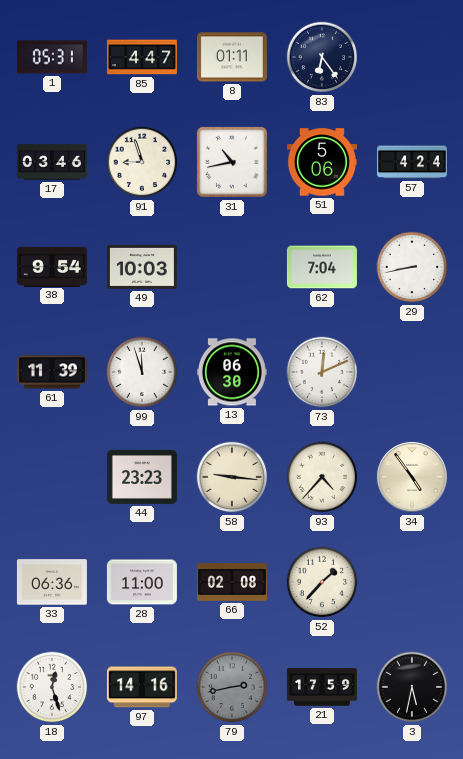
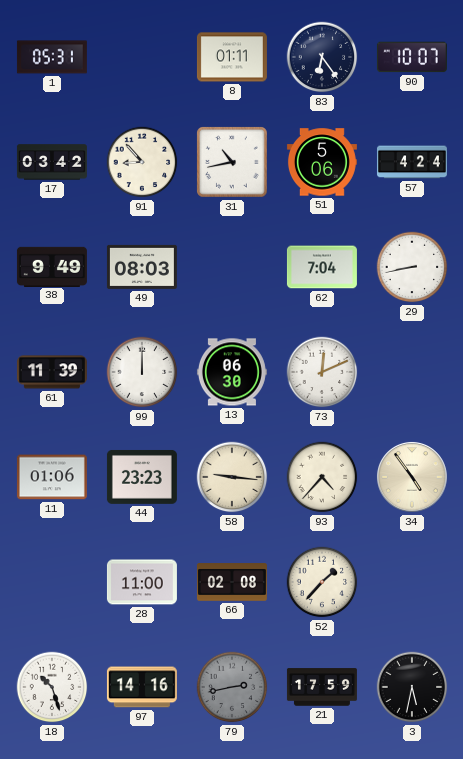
85: 4:47 -> none
90: none -> 10:07
17: 03:46 -> 03:42
91: 8:57 -> 8:53
38: 9:54 -> 9:49
49: 10:03 -> 08:03
99: 11:57 -> 12:00
11: none -> 01:06
33: 06:36 -> none
18: 12:27 -> 10:27
